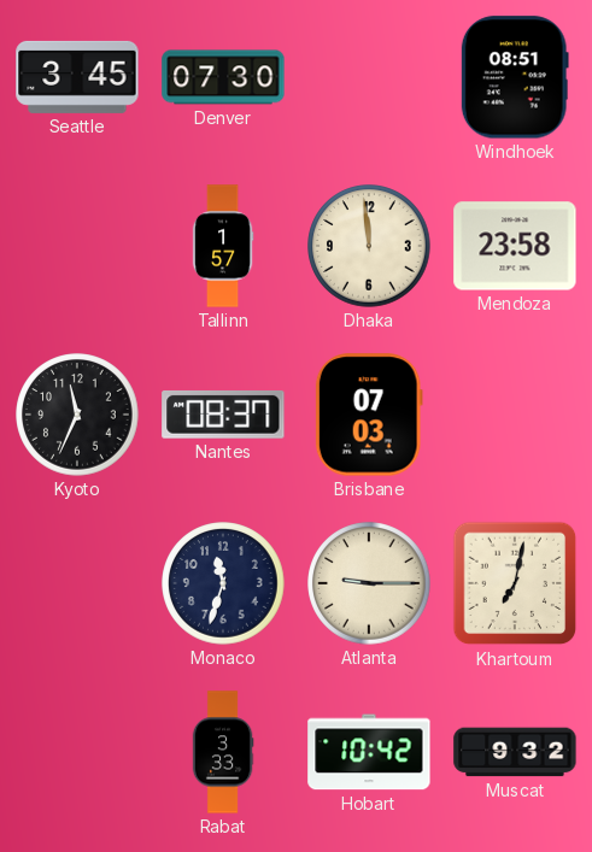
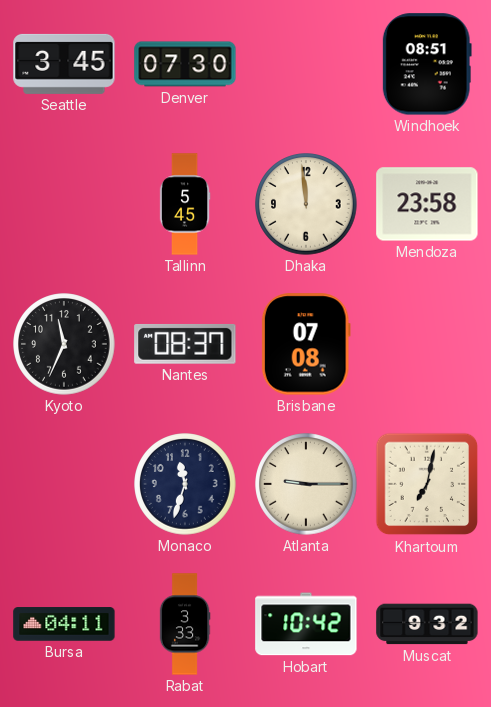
Tallinn: 1:57 -> 5:45
Brisbane: 07:03 -> 07:08
Bursa: none -> 04:11
